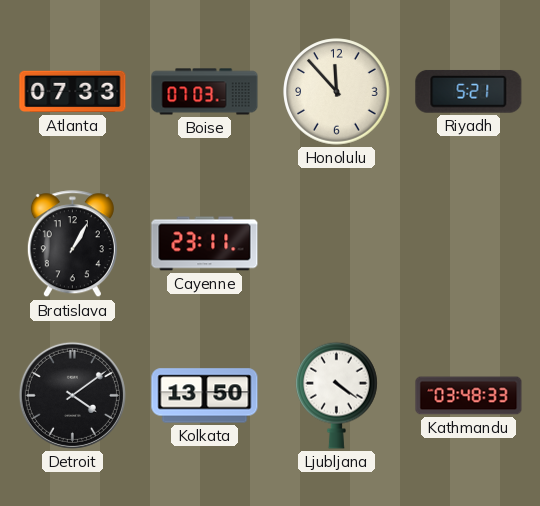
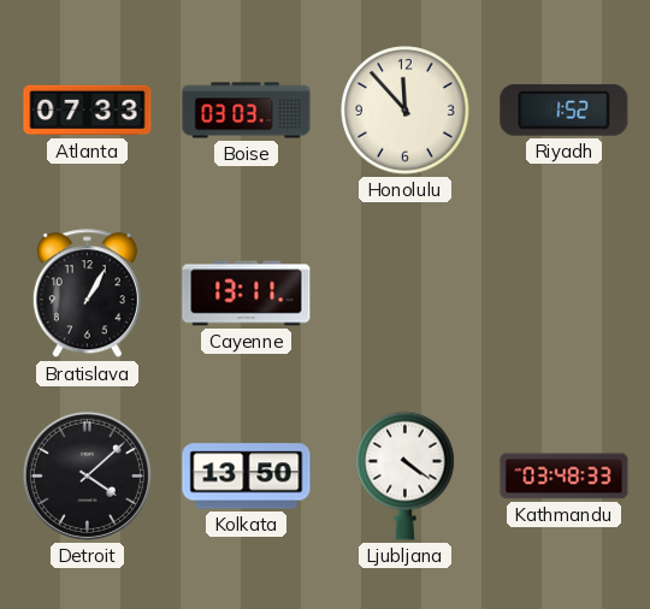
Boise: 07:03 -> 03:03
Riyadh: 5:21 -> 1:52
Cayenne: 23:11 -> 13:11
Detroit: 4:09 -> 4:08
